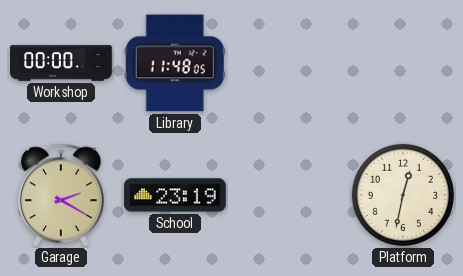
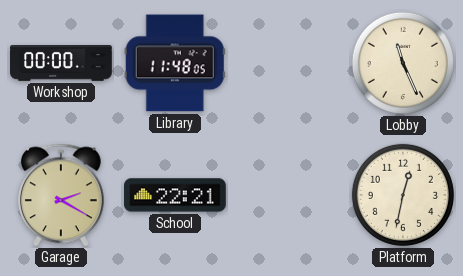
Lobby: none -> 11:26
School: 23:19 -> 22:21
